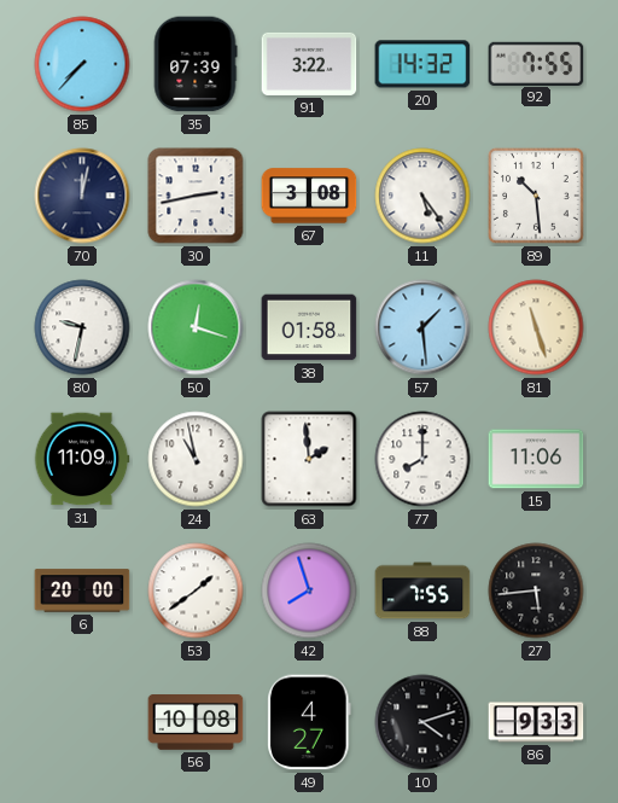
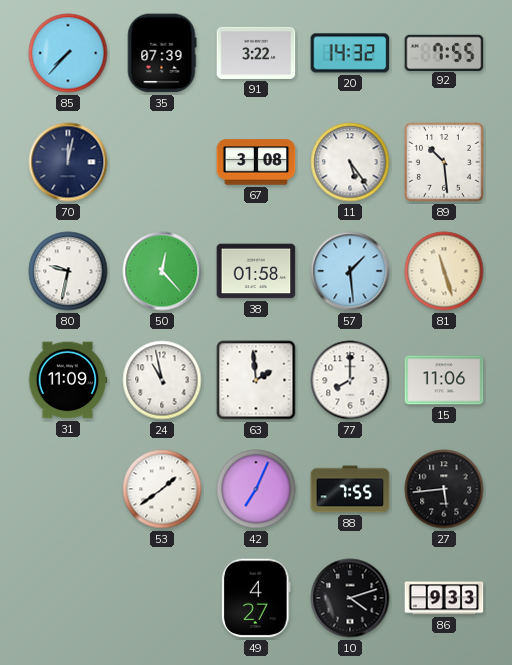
30: 2:43 -> none
50: 12:18 -> 12:23
6: 20:00 -> none
42: 7:57 -> 7:04
56: 10:08 -> none
